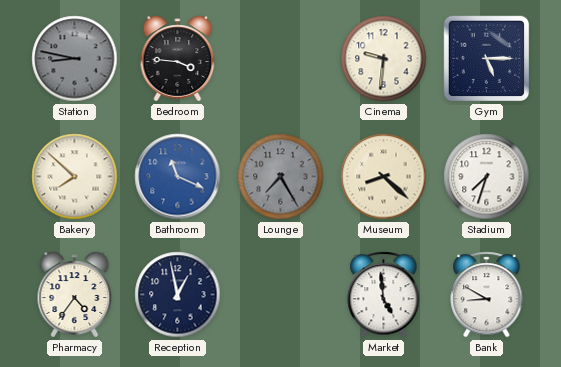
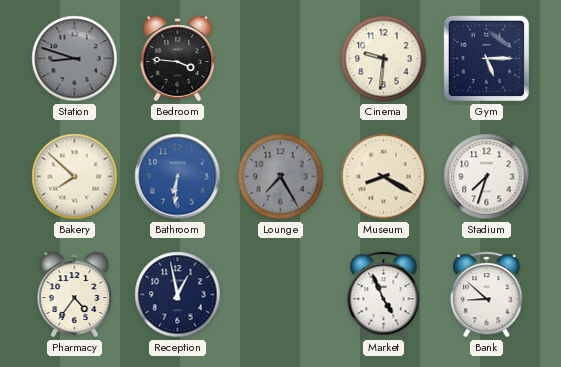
Station: 8:47 -> 8:48
Bathroom: 11:19 -> 6:31
Museum: 8:22 -> 8:20
Market: 4:59 -> 4:56
Bank: 8:50 -> 8:52
